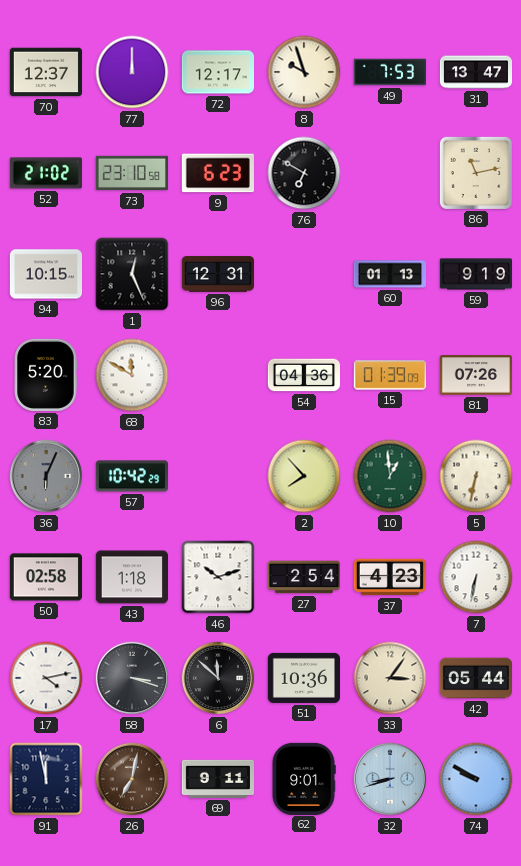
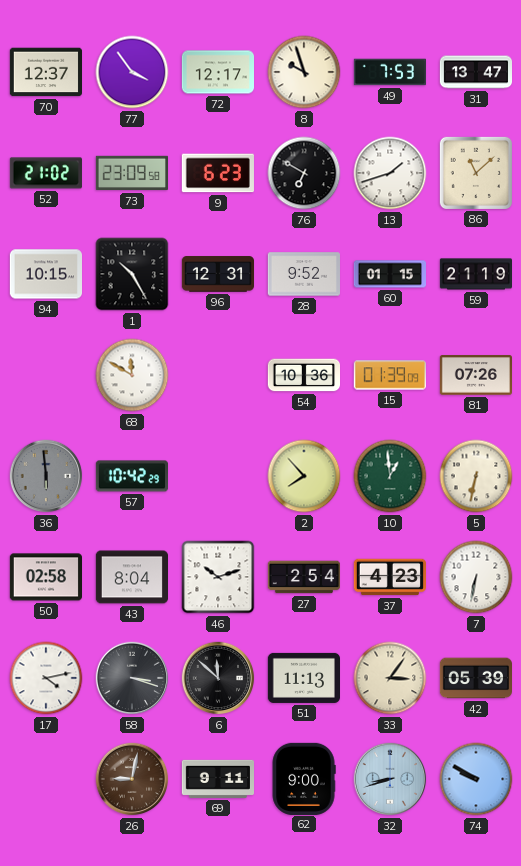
77: 12:00 -> 3:54
73: 23:10 -> 23:09
13: none -> 1:42
86: 11:13 -> 11:08
1: 12:26 -> 10:25
28: none -> 9:52
60: 01:13 -> 01:15
59: 9:19 -> 21:19
83: 5:20 -> none
54: 04:36 -> 10:36
36: 6:04 -> 5:59
43: 1:18 -> 8:04
51: 10:36 -> 11:13
42: 05:44 -> 05:39
91: 11:58 -> none
26: 7:02 -> 9:02
62: 9:01 -> 9:00
